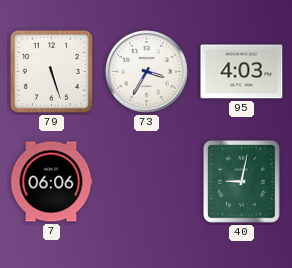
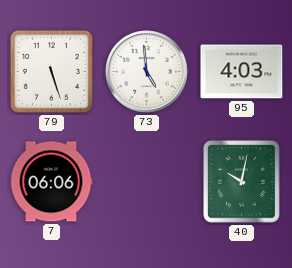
73: 3:35 -> 4:59
40: 9:02 -> 10:02
